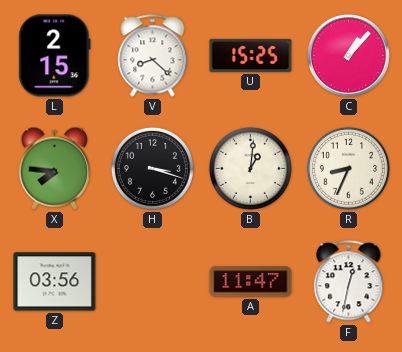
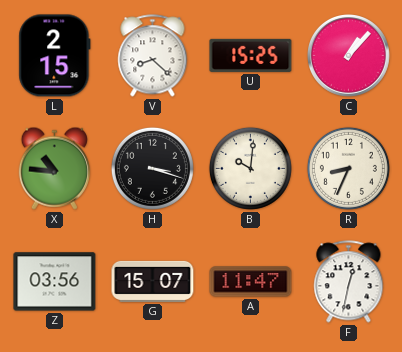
X: 7:46 -> 10:46
B: 1:01 -> 10:01
G: none -> 15:07
